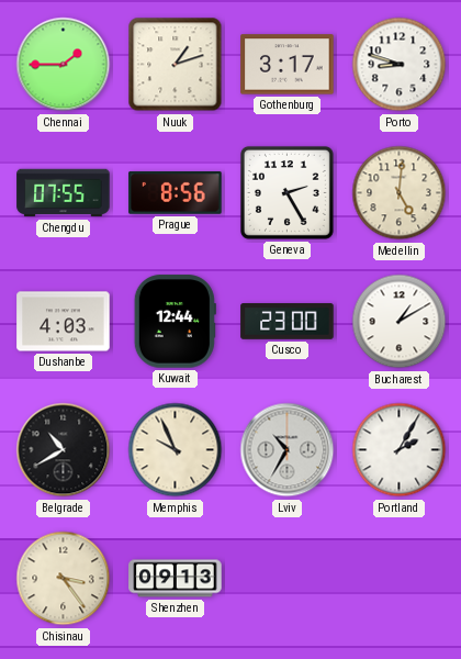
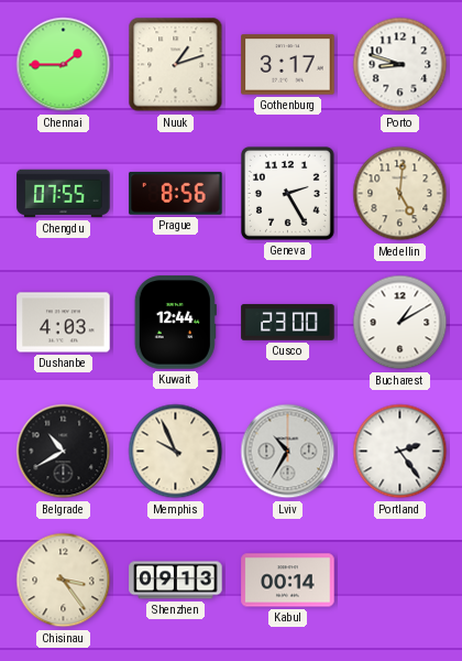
Portland: 2:05 -> 2:24
Kabul: none -> 00:14
